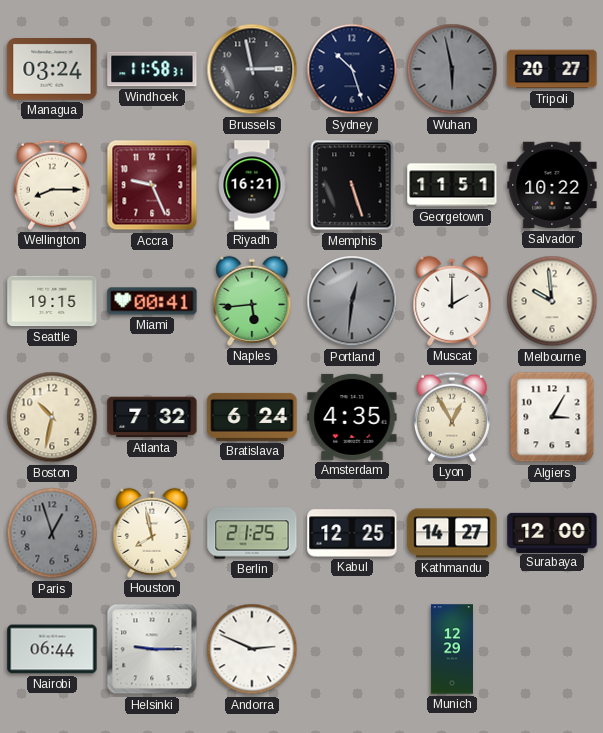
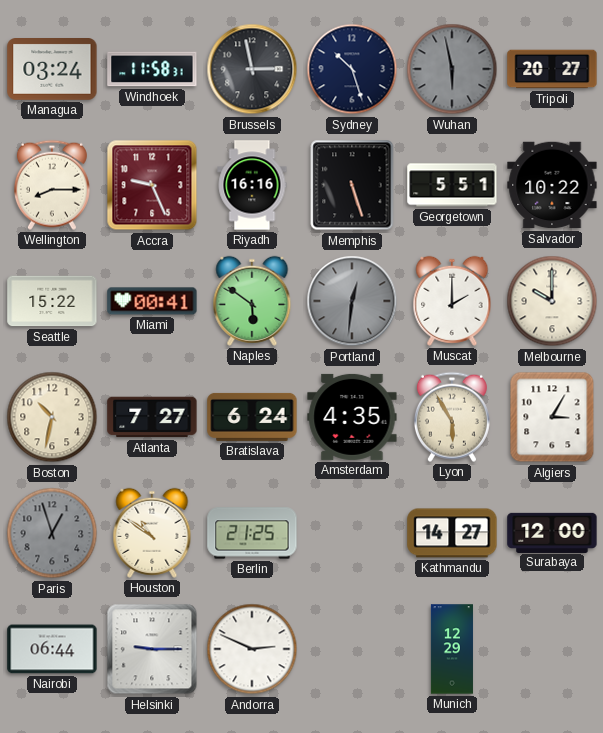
Riyadh: 16:21 -> 16:16
Georgetown: 11:51 -> 5:51
Seattle: 19:15 -> 15:22
Naples: 5:44 -> 5:51
Melbourne: 9:59 -> 10:00
Atlanta: 7:32 -> 7:27
Lyon: 12:55 -> 5:55
Houston: 7:58 -> 10:51
Kabul: 12:25 -> none
